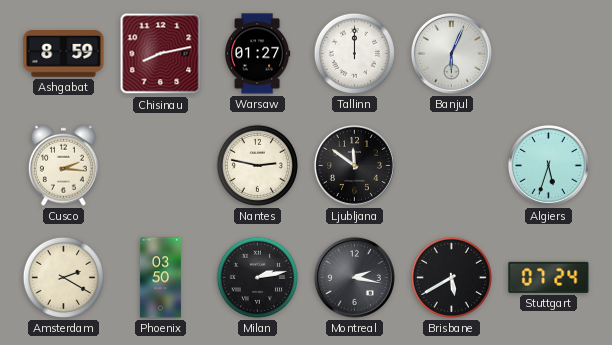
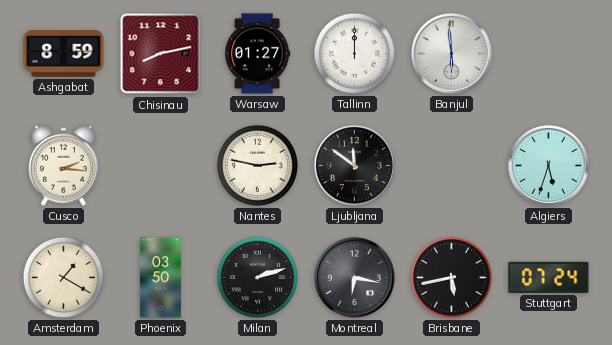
Banjul: 6:04 -> 5:59
Amsterdam: 2:20 -> 1:20
Milan: 2:13 -> 2:12
Montreal: 2:17 -> 6:17
Brisbane: 5:40 -> 5:43
